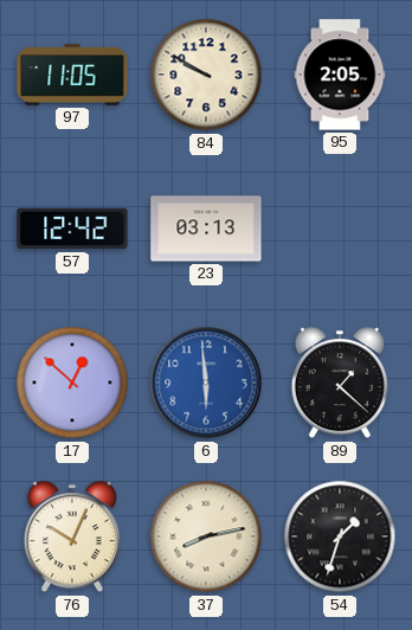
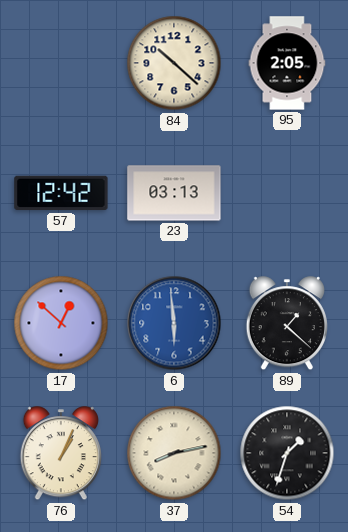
97: 11:05 -> none
84: 9:50 -> 10:22
76: 10:04 -> 1:04
